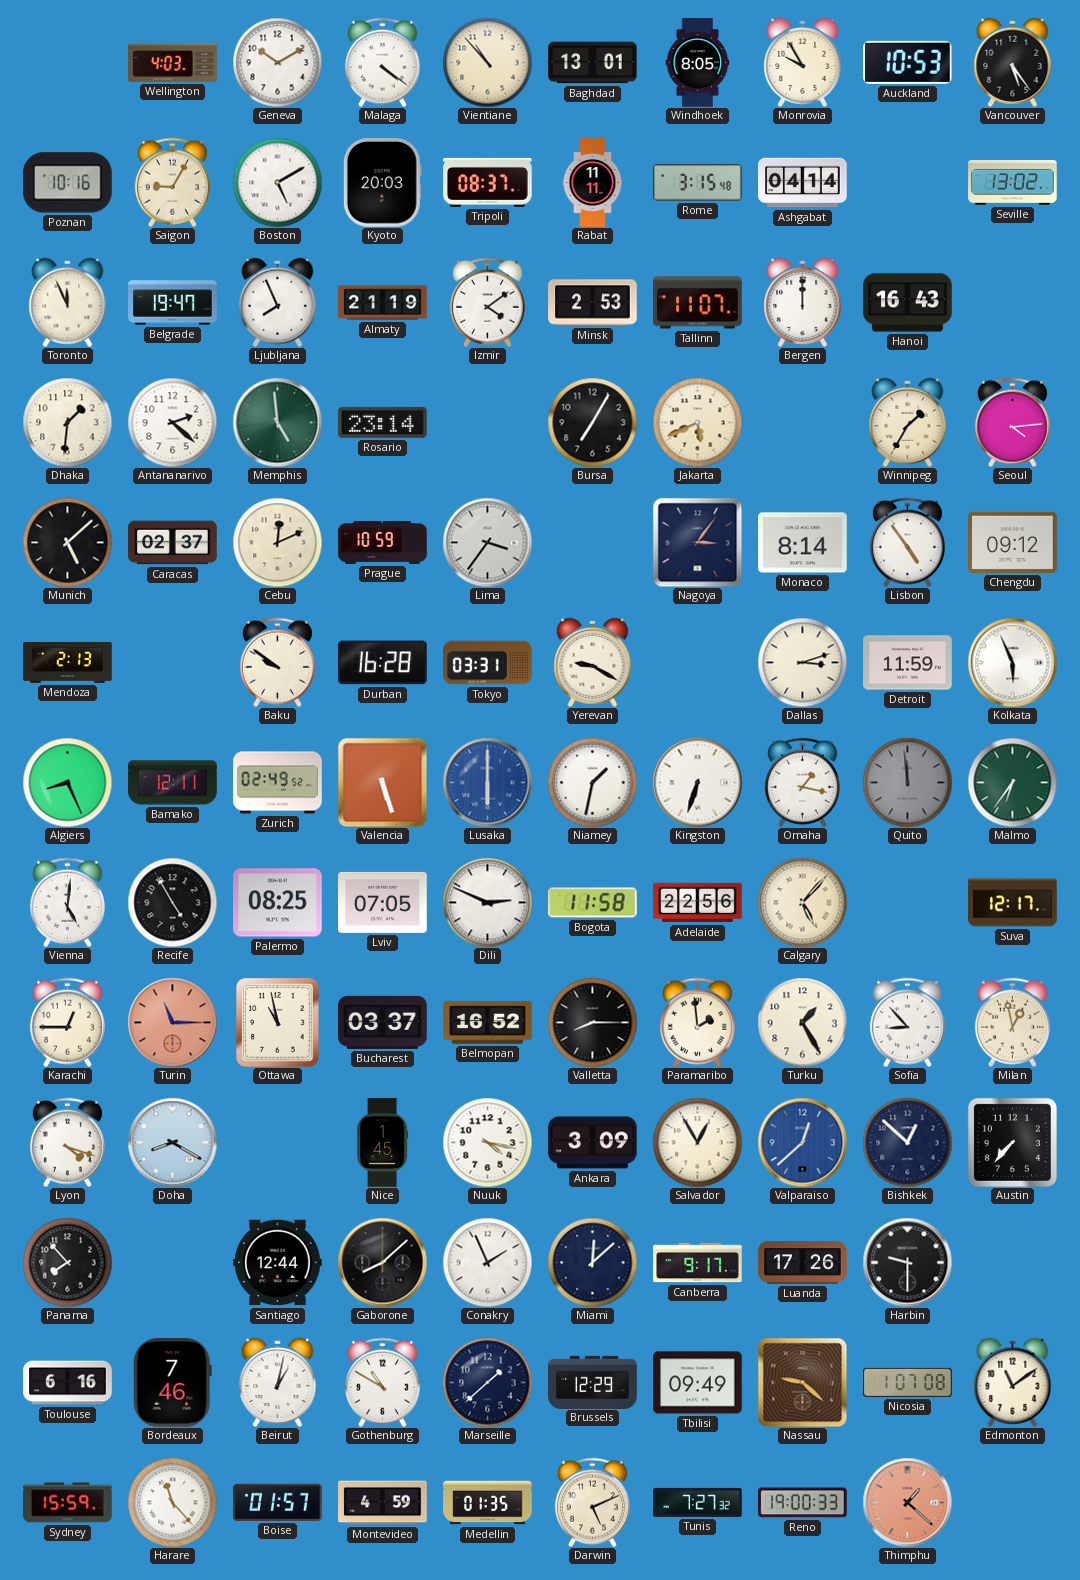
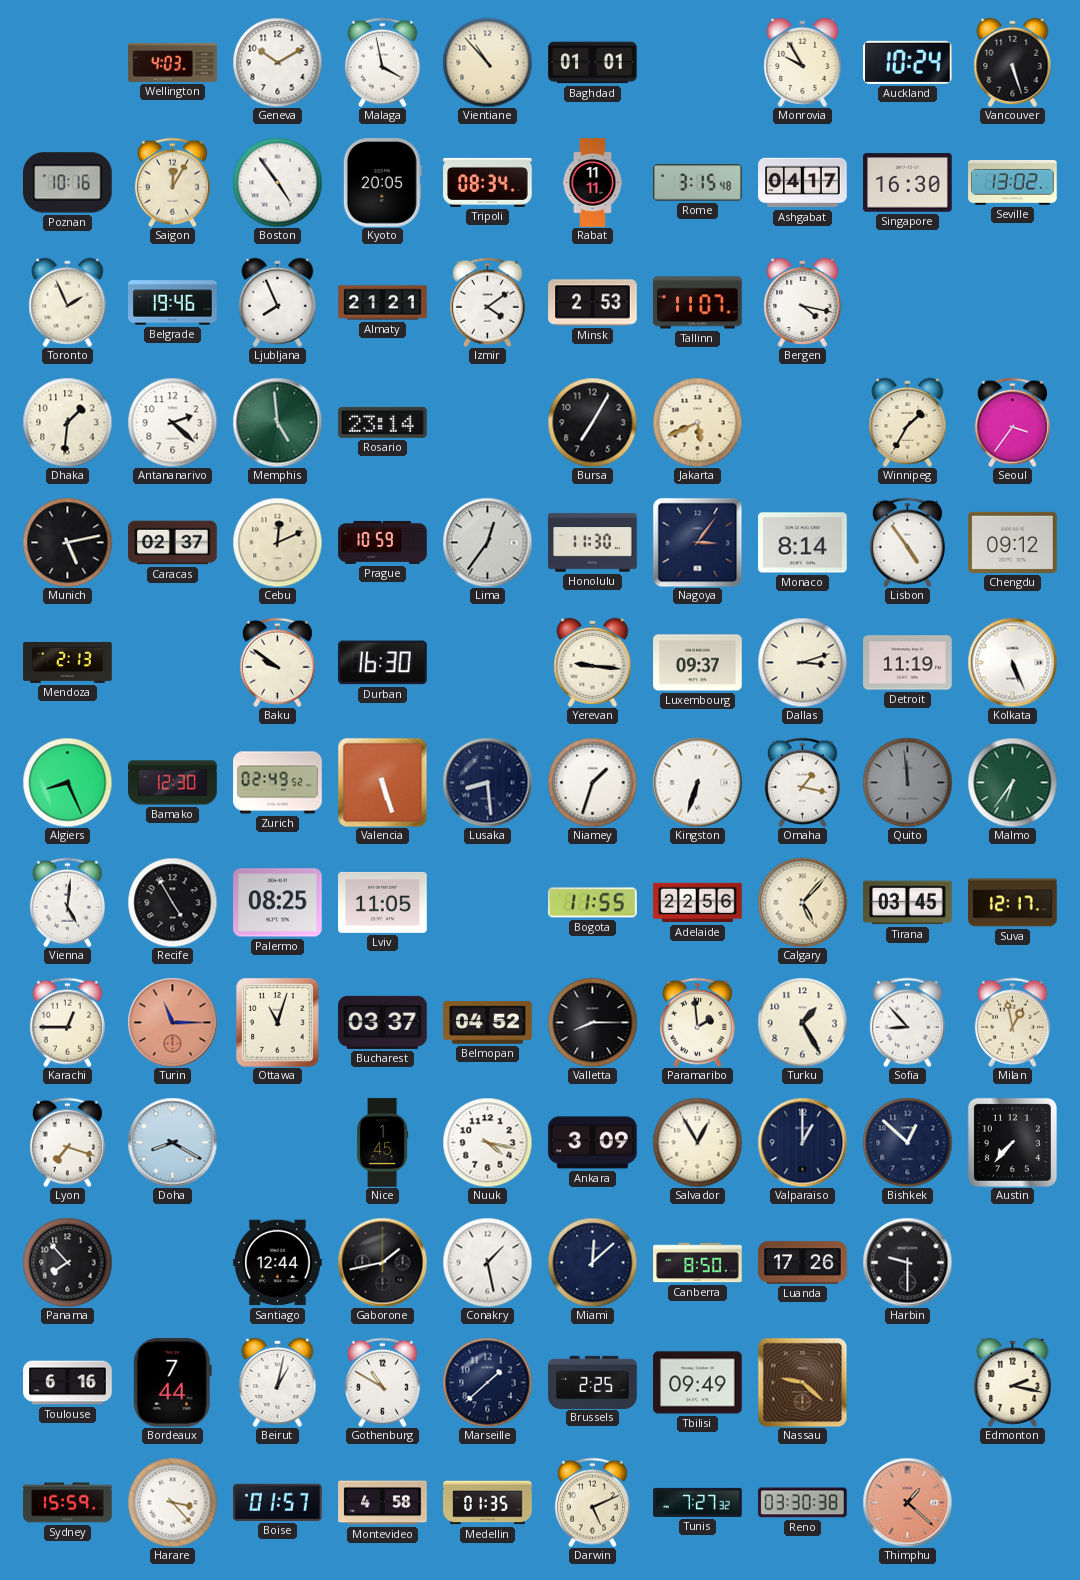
Malaga: 4:21 -> 3:58
Baghdad: 13:01 -> 01:01
Windhoek: 8:05 -> none
Auckland: 10:53 -> 10:24
Vancouver: 5:24 -> 5:27
Saigon: 9:05 -> 12:05
Boston: 5:10 -> 4:54
Kyoto: 20:03 -> 20:05
Tripoli: 08:37 -> 08:34
Ashgabat: 04:14 -> 04:17
Singapore: none -> 16:30
Toronto: 11:56 -> 1:56
Belgrade: 19:47 -> 19:46
Almaty: 21:19 -> 21:21
Bergen: 12:00 -> 4:17
Hanoi: 16:43 -> none
Seoul: 4:14 -> 3:36
Munich: 5:08 -> 5:13
Lima: 3:36 -> 12:36
Honolulu: none -> 11:30
Durban: 16:28 -> 16:30
Tokyo: 03:31 -> none
Yerevan: 9:20 -> 9:16
Luxembourg: none -> 09:37
Detroit: 11:59 -> 11:19
Kolkata: 5:56 -> 5:26
Bamako: 12:11 -> 12:30
Lusaka: 6:00 -> 8:29
Lusaka dial: blue -> navy
Niamey: 1:32 -> 1:33
Lviv: 07:05 -> 11:05
Dili: 2:49 -> none
Bogota: 11:58 -> 11:55
Tirana: none -> 03:45
Ottawa: 10:58 -> 11:03
Belmopan: 16:52 -> 04:52
Lyon: 4:18 -> 7:18
Valparaiso: 12:38 -> 1:00
Valparaiso dial: blue -> navy
Gaborone: 8:08 -> 1:43
Conakry: 1:56 -> 1:28
Canberra: 9:17 -> 8:50
Bordeaux: 7:46 -> 7:44
Brussels: 12:29 -> 2:25
Nicosia: 1:07 -> none
Edmonton: 11:09 -> 2:17
Harare: 11:23 -> 3:23
Montevideo: 4:59 -> 4:58
Reno: 19:00 -> 03:30
